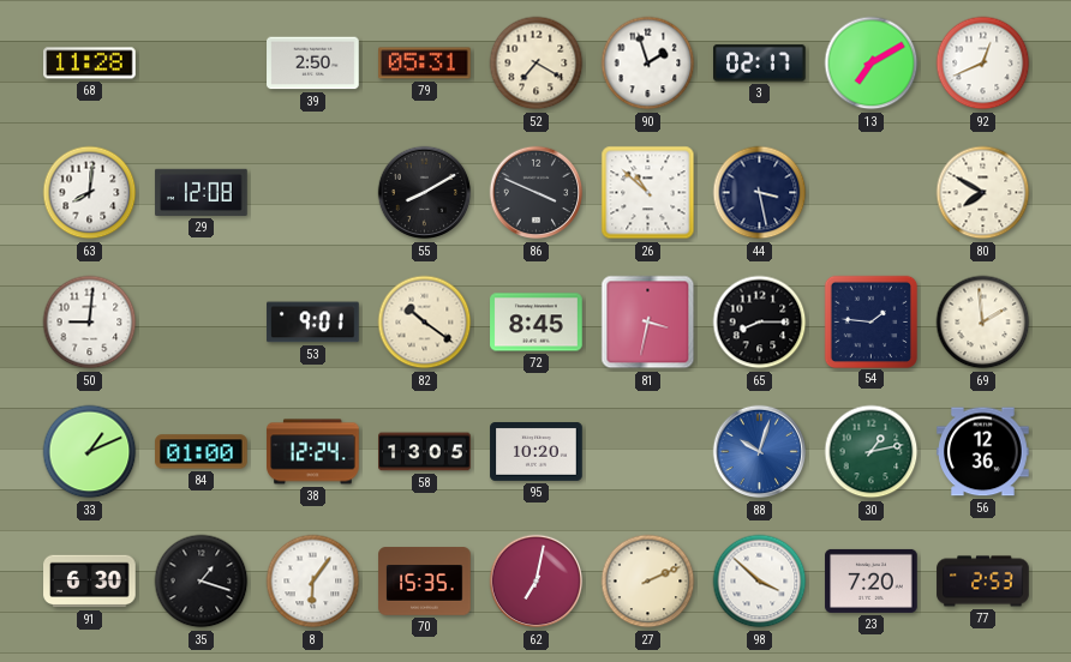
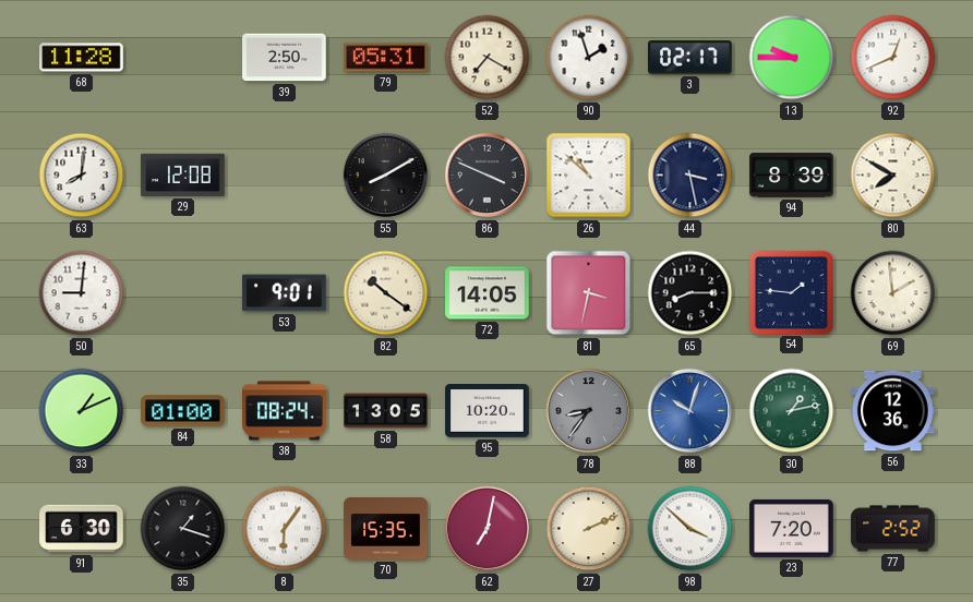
13: 7:10 -> 9:45
94: none -> 8:39
72: 8:45 -> 14:05
38: 12:24 -> 08:24
78: none -> 8:36
77: 2:53 -> 2:52
